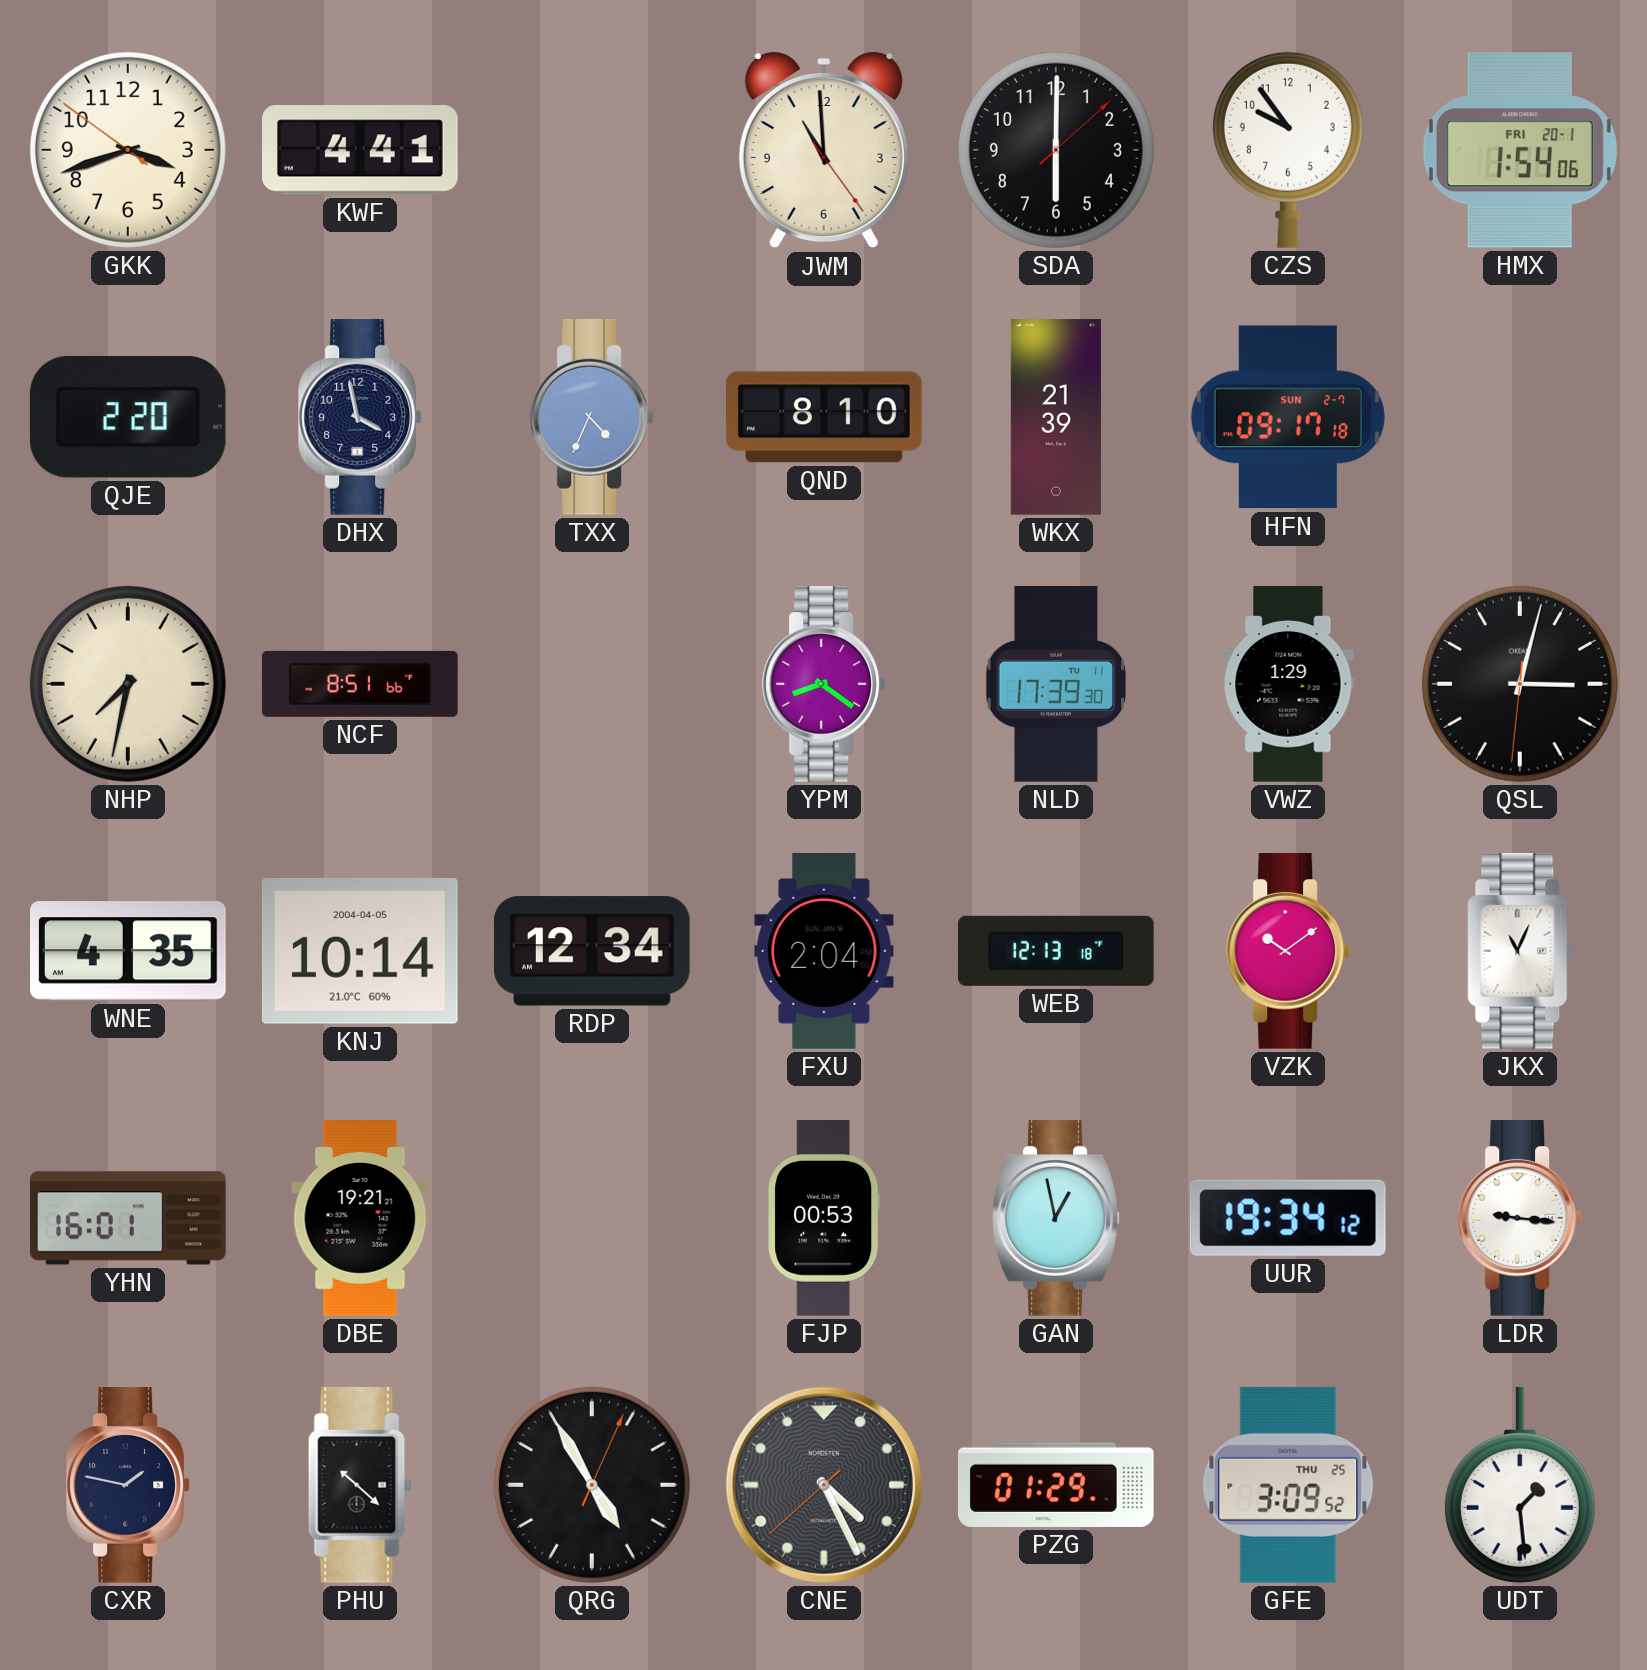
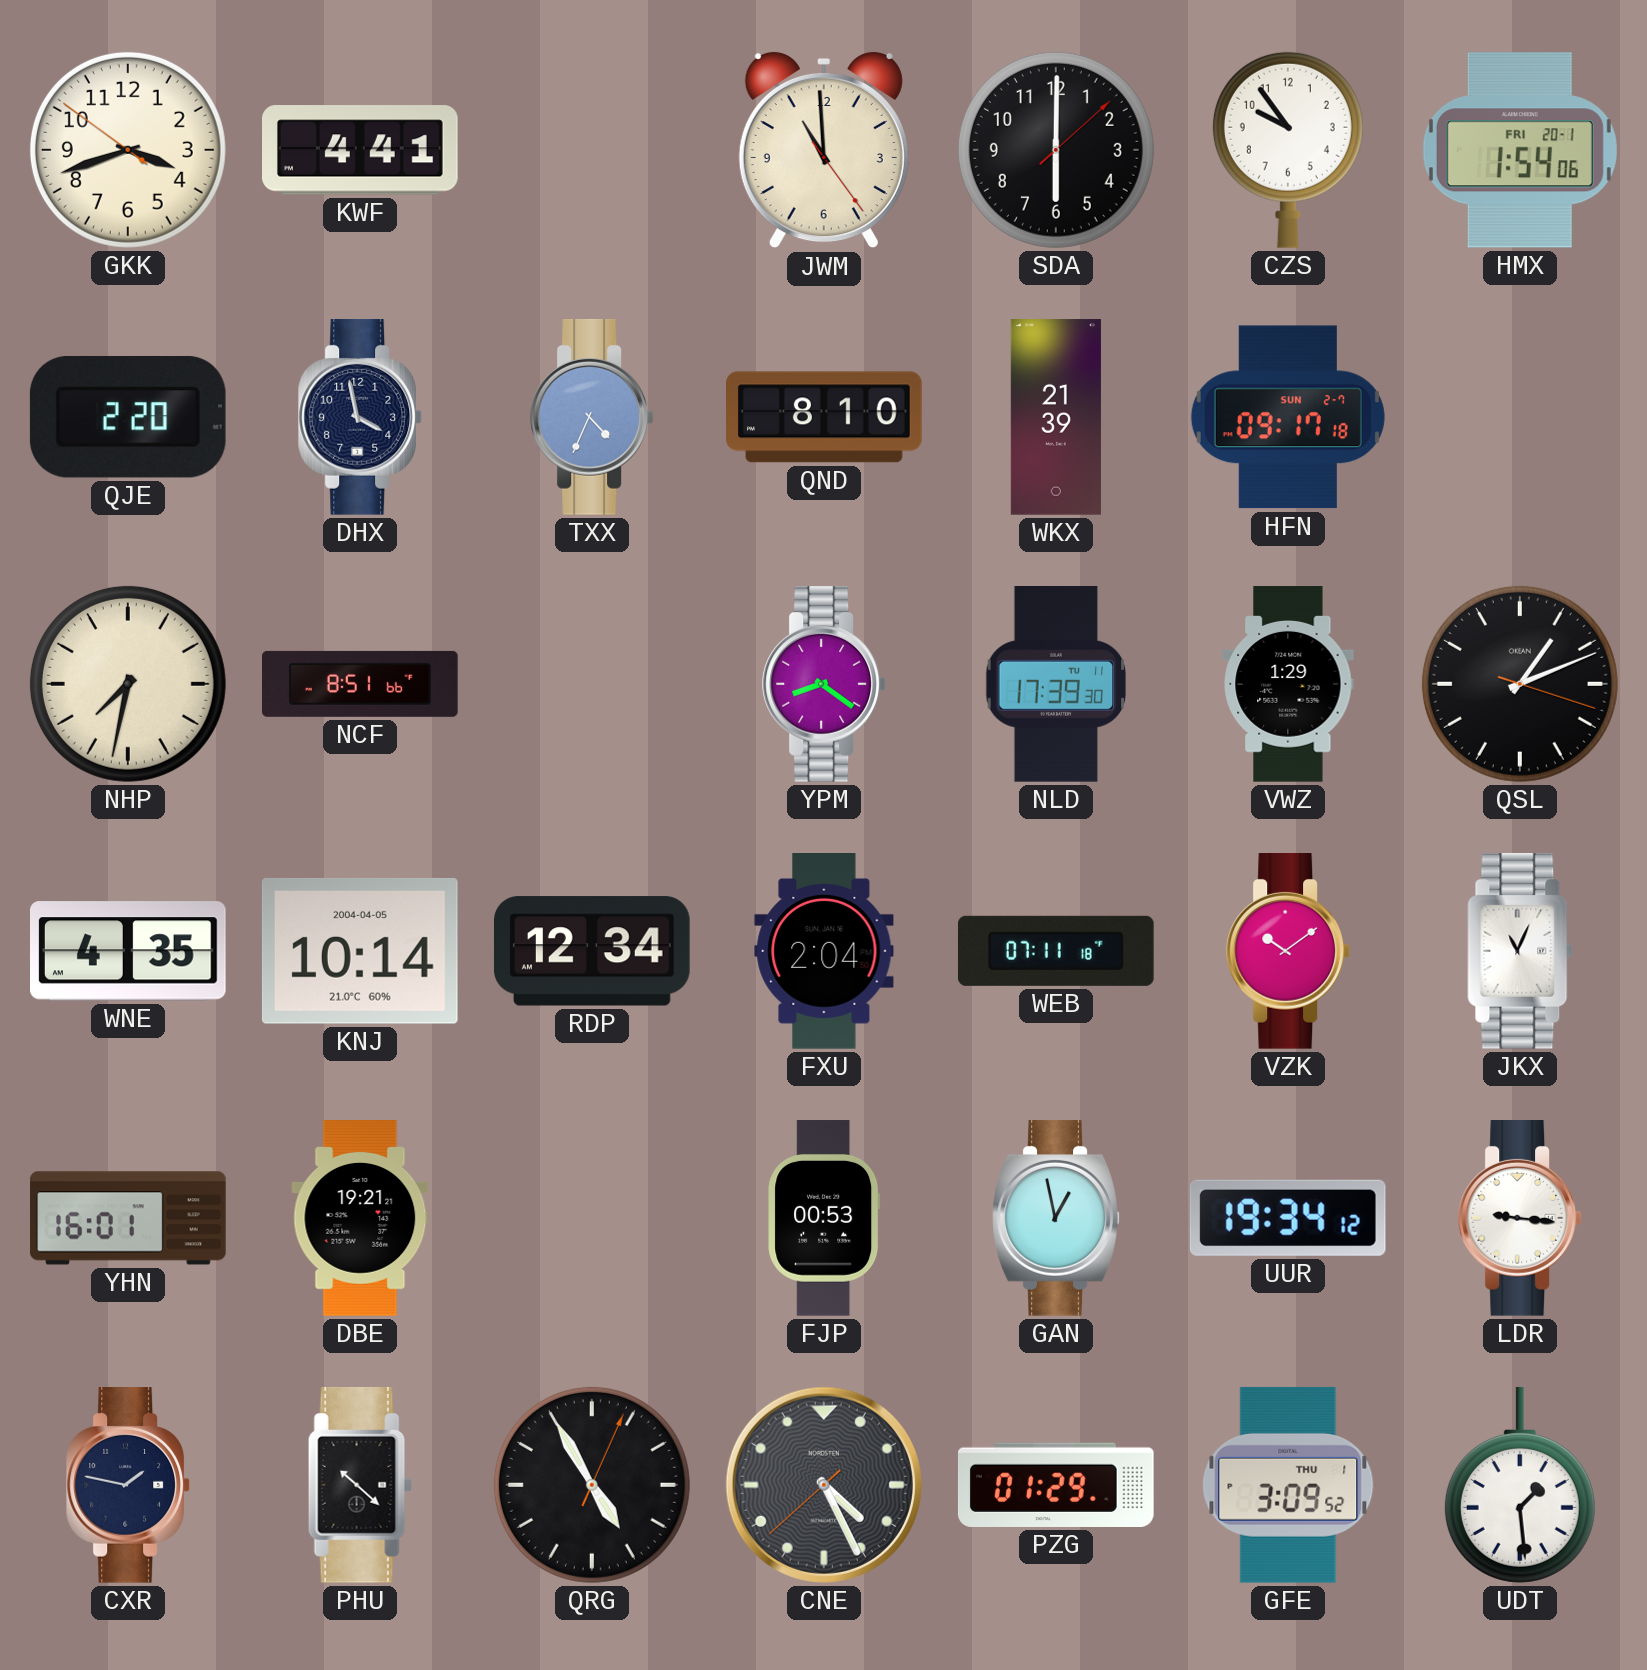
QSL: 3:02 -> 1:11
WEB: 12:13 -> 07:11
GFE date: THU 25 -> THU 1
